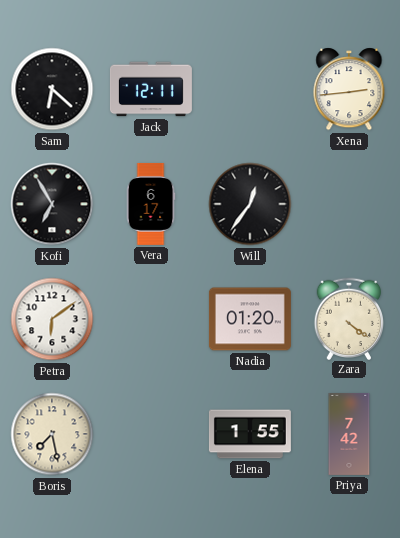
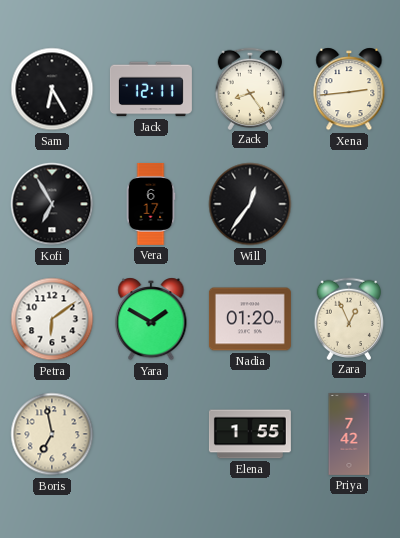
Sam: 6:22 -> 6:25
Zack: none -> 8:24
Yara: none -> 1:50
Zara: 4:21 -> 12:56
Boris: 7:28 -> 6:58
